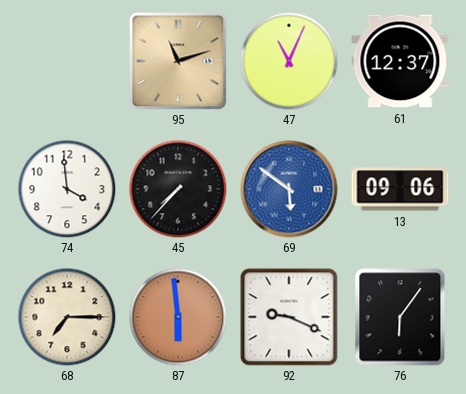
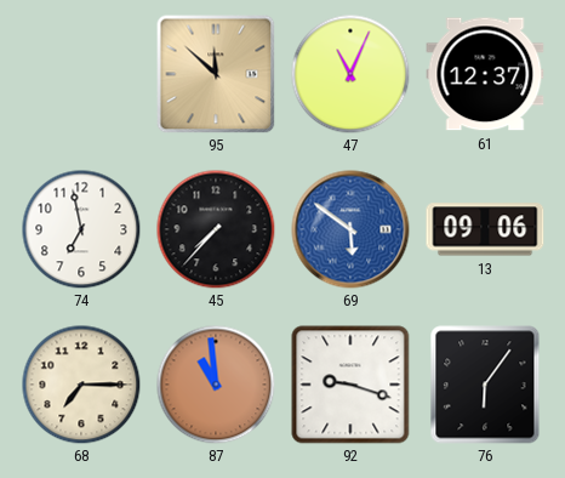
95: 11:12 -> 11:52
74: 3:59 -> 6:58
87: 5:59 -> 10:59
92: 9:19 -> 9:18
